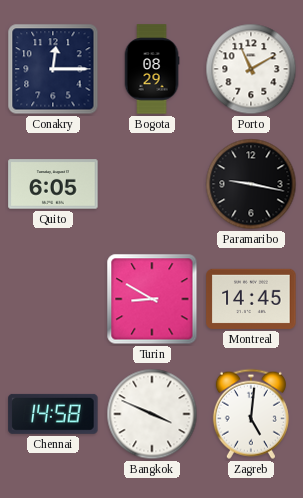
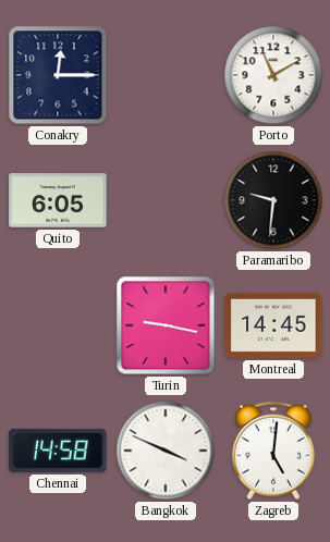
Bogota: 08:29 -> none
Paramaribo: 9:17 -> 9:31
Turin: 8:50 -> 9:17
